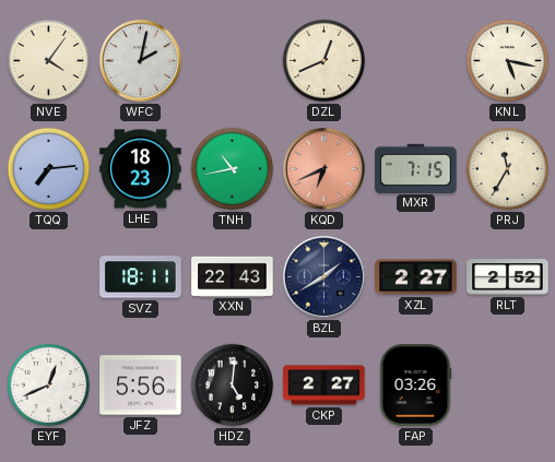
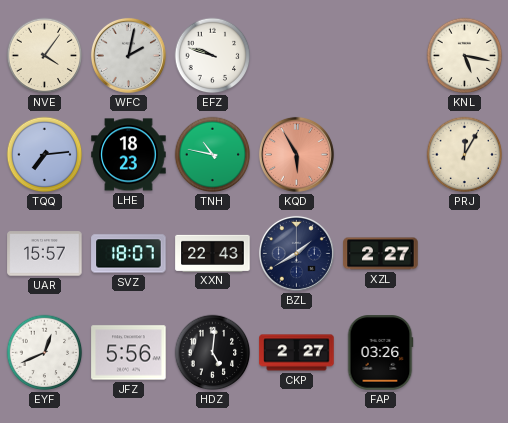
EFZ: none -> 9:48
DZL: 12:41 -> none
TNH: 10:43 -> 10:47
KQD: 6:41 -> 5:55
MXR: 7:15 -> none
PRJ: 11:35 -> 12:05
UAR: none -> 15:57
SVZ: 18:11 -> 18:07
RLT: 2:52 -> none
